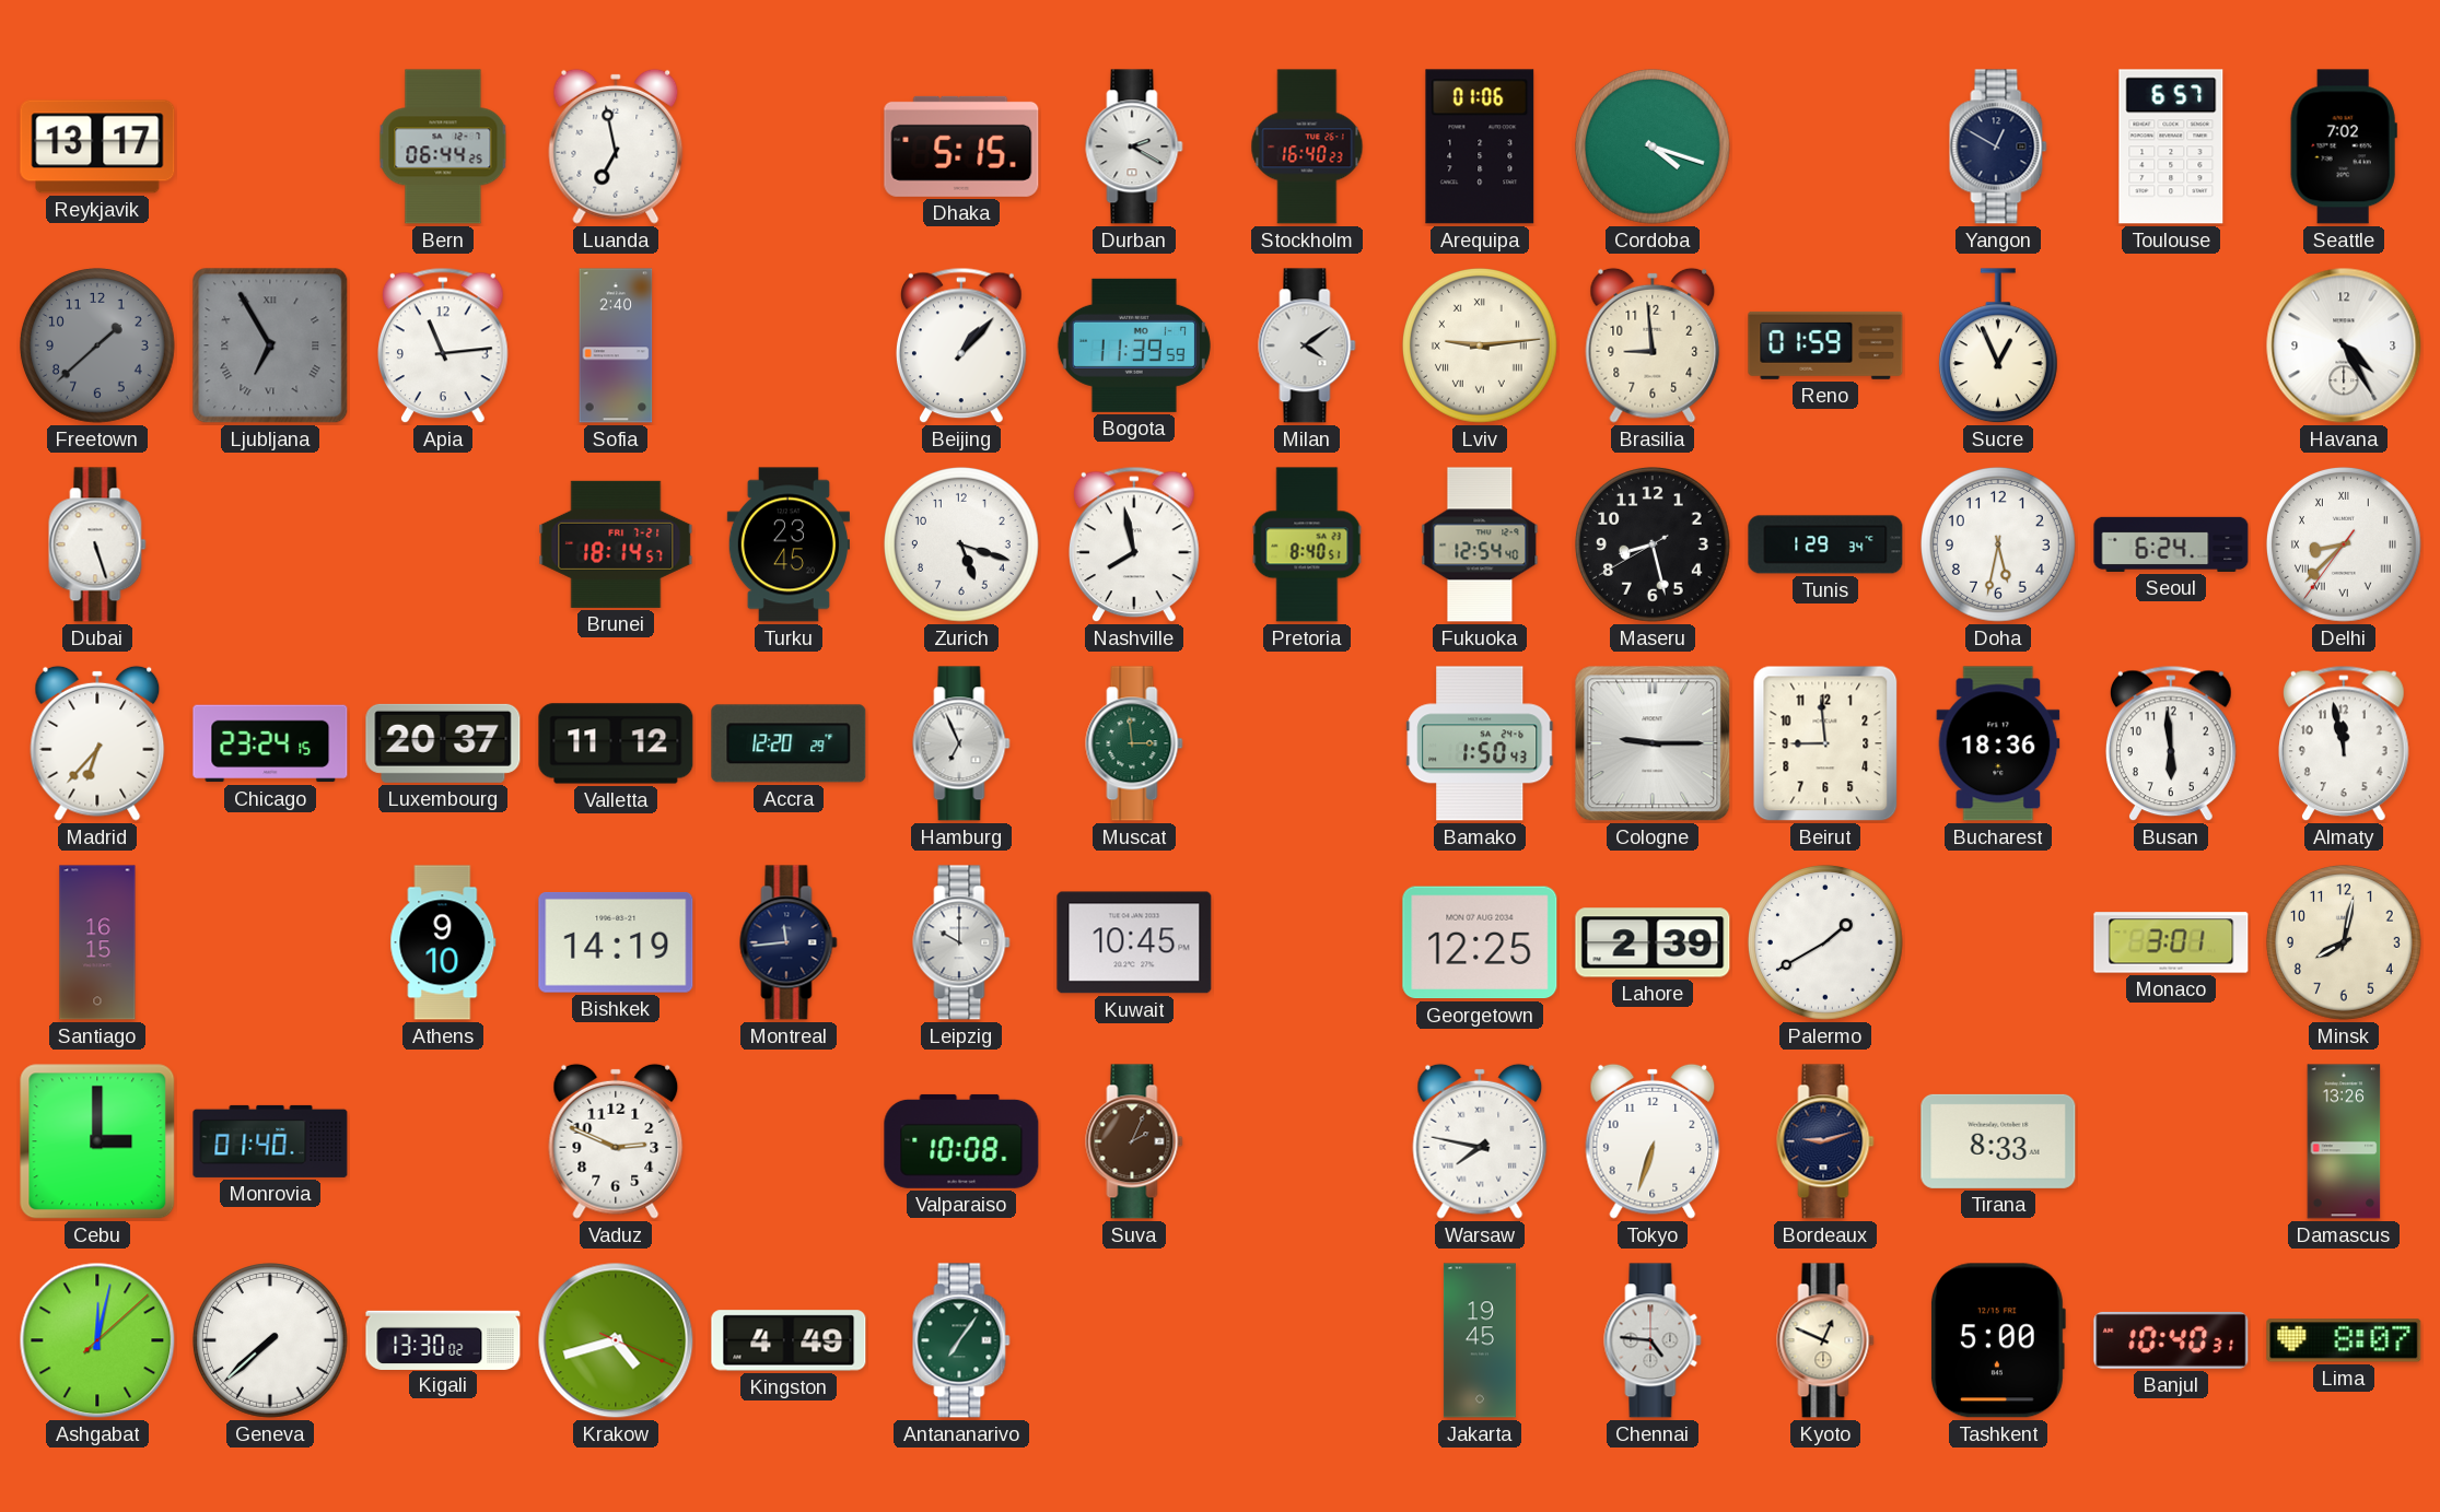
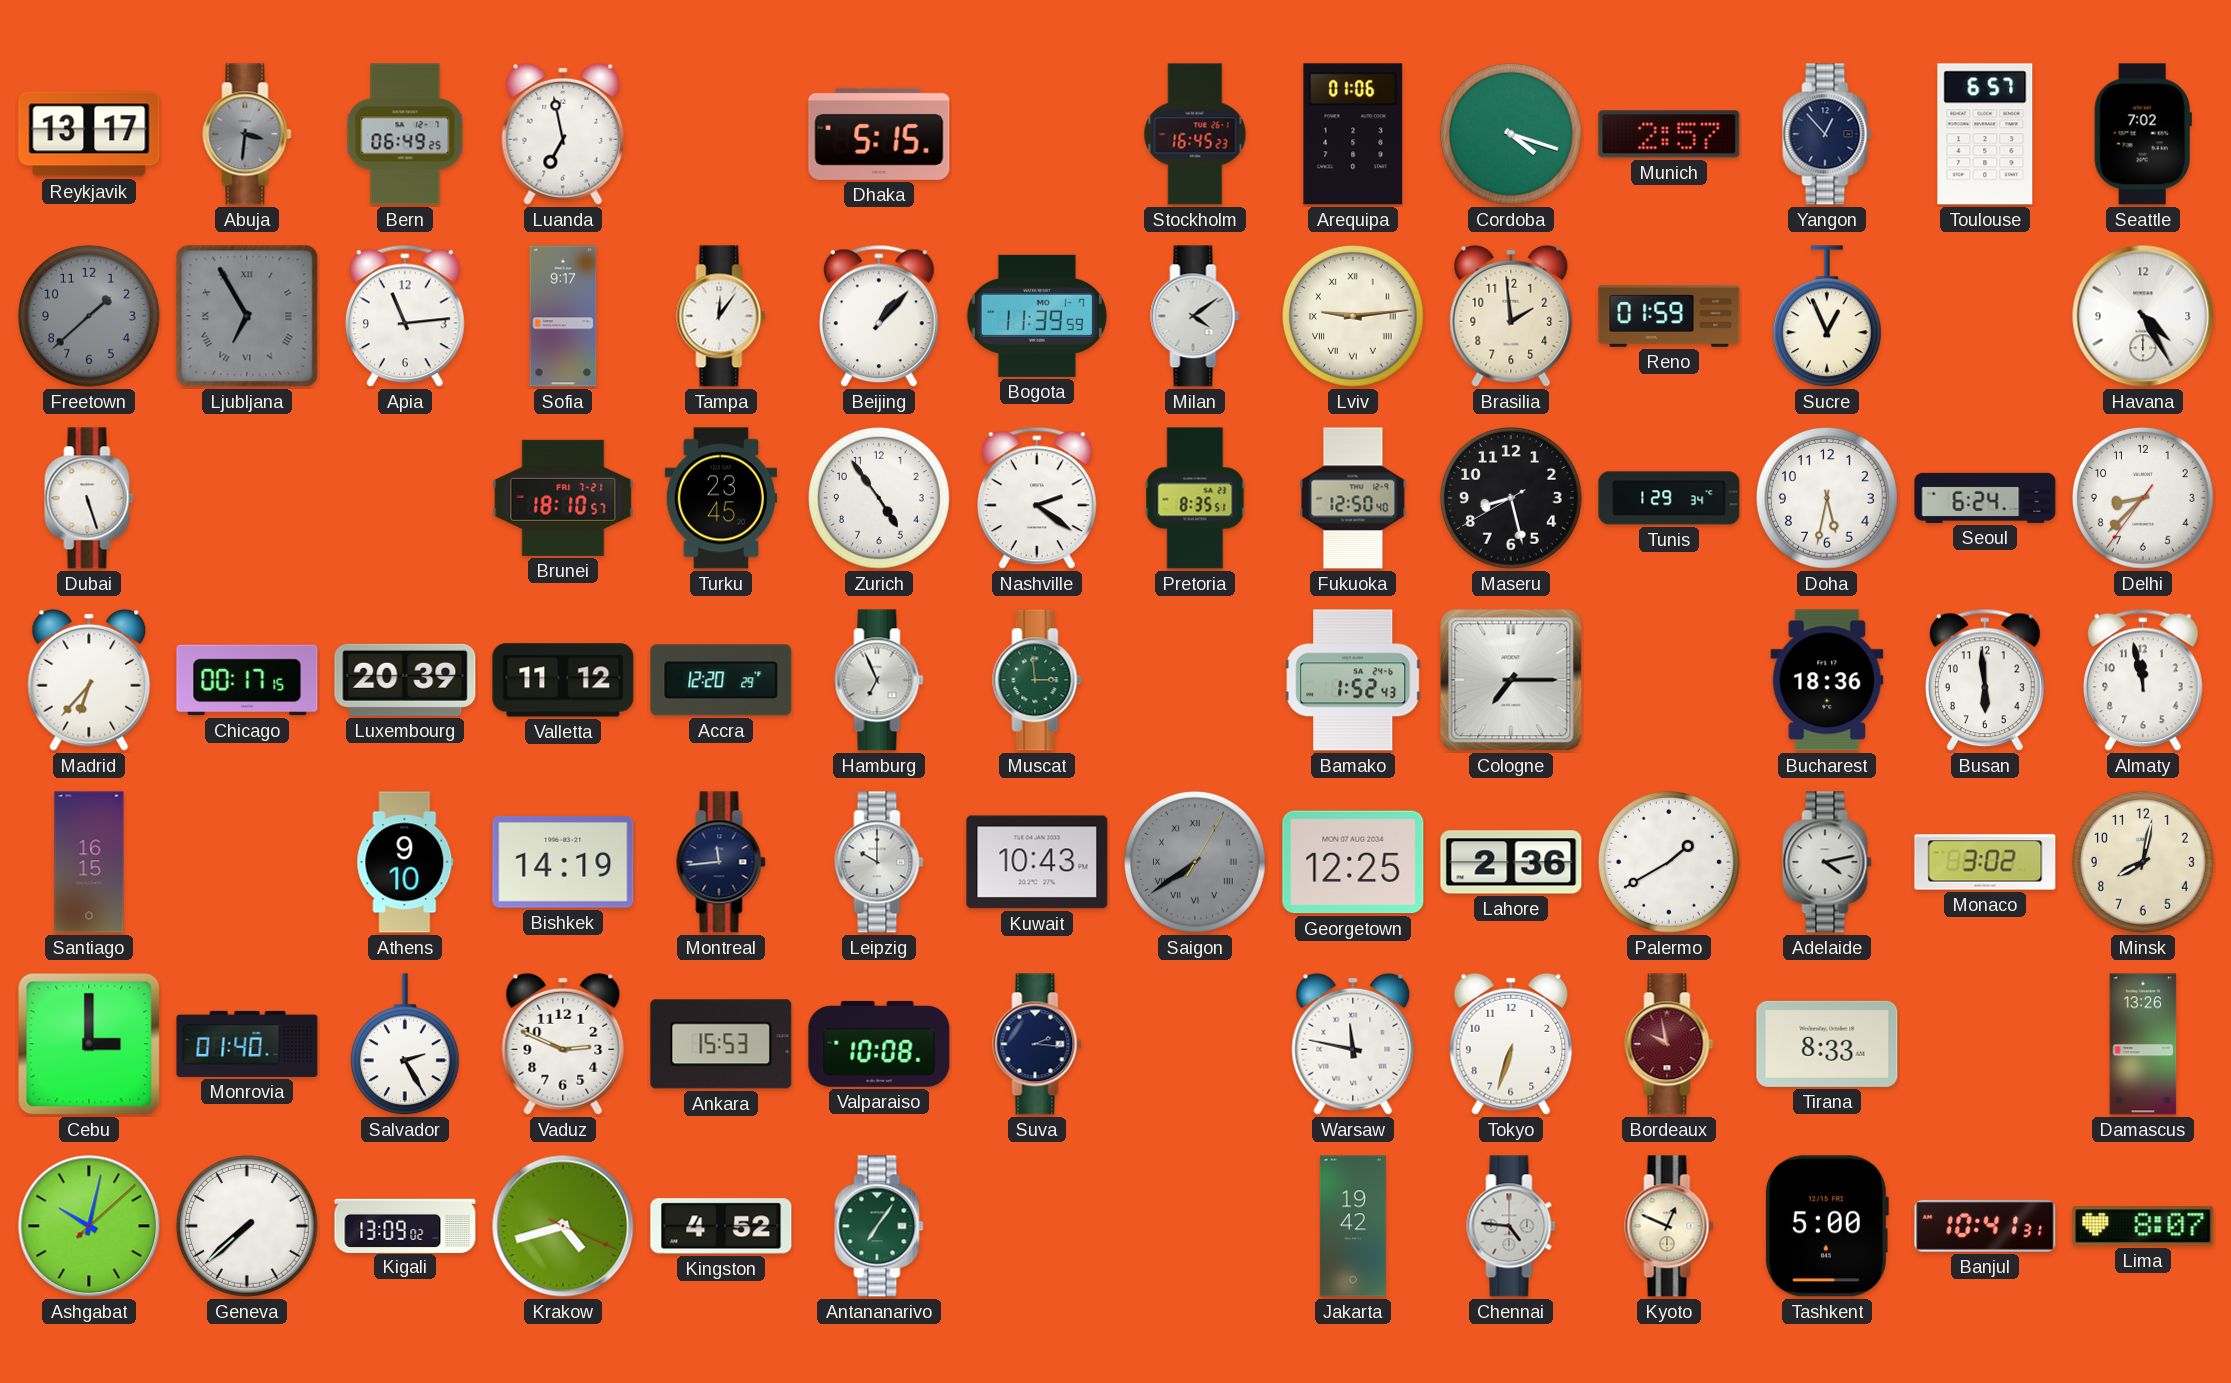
Abuja: none -> 3:31
Bern: 06:44 -> 06:49
Durban: 2:20 -> none
Stockholm: 16:40 -> 16:45
Munich: none -> 2:57
Yangon: 12:50 -> 12:53
Sofia: 2:40 -> 9:17
Tampa: none -> 12:06
Brasilia: 8:59 -> 1:59
Brunei: 18:14 -> 18:10
Zurich: 5:18 -> 4:54
Nashville: 7:58 -> 2:21
Pretoria: 8:40 -> 8:35
Fukuoka: 12:54 -> 12:50
Delhi numerals: Roman -> Arabic
Chicago: 23:24 -> 00:17
Luxembourg: 20:37 -> 20:39
Bamako: 1:50 -> 1:52
Cologne: 9:15 -> 7:15
Beirut: 8:59 -> none
Kuwait: 10:45 -> 10:43
Saigon: none -> 7:39
Lahore: 2:39 -> 2:36
Adelaide: none -> 4:13
Monaco: 3:01 -> 3:02
Salvador: none -> 2:25
Ankara: none -> 15:53
Suva: 2:04 -> 2:16
Suva dial: brown -> navy
Warsaw: 7:47 -> 11:47
Bordeaux: 9:12 -> 9:58
Bordeaux dial: navy -> burgundy
Ashgabat: 12:02 -> 10:02
Kigali: 13:30 -> 13:09
Kingston: 4:49 -> 4:52
Jakarta: 19:45 -> 19:42
Banjul: 10:40 -> 10:41
